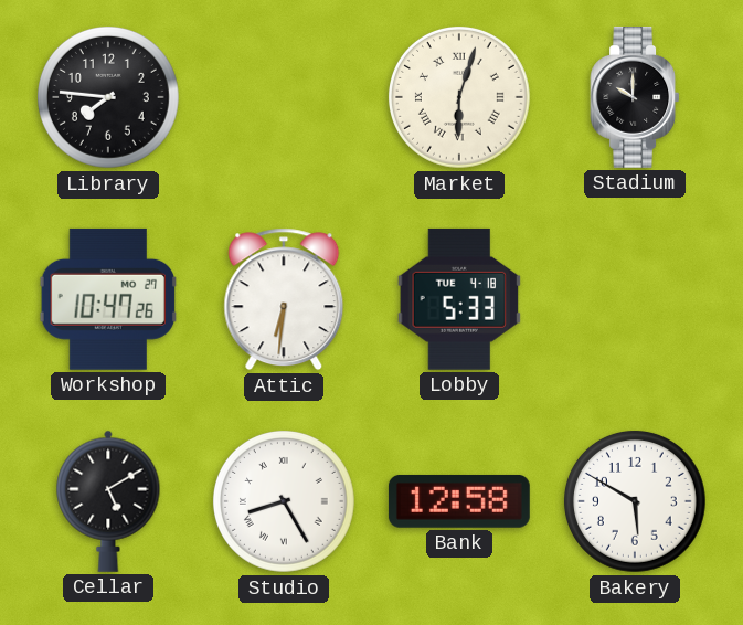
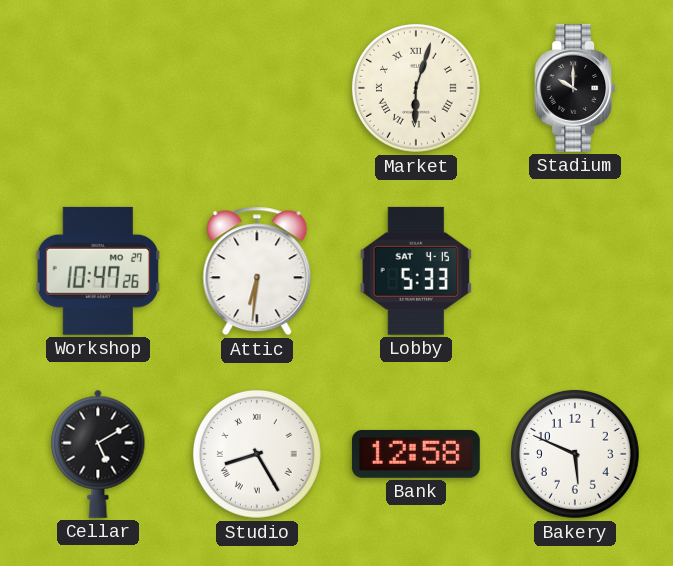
Library: 7:46 -> none
Lobby date: TUE 4-18 -> SAT 4-15
Bakery: 5:50 -> 5:49
